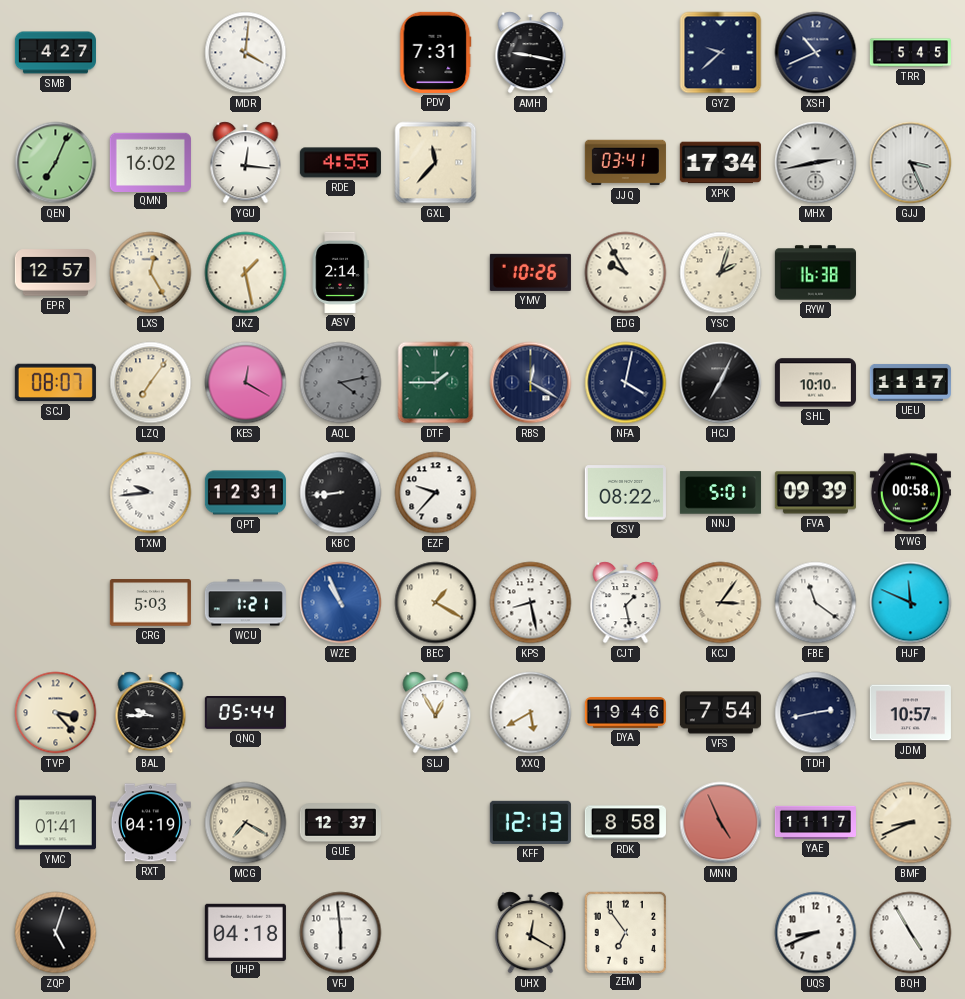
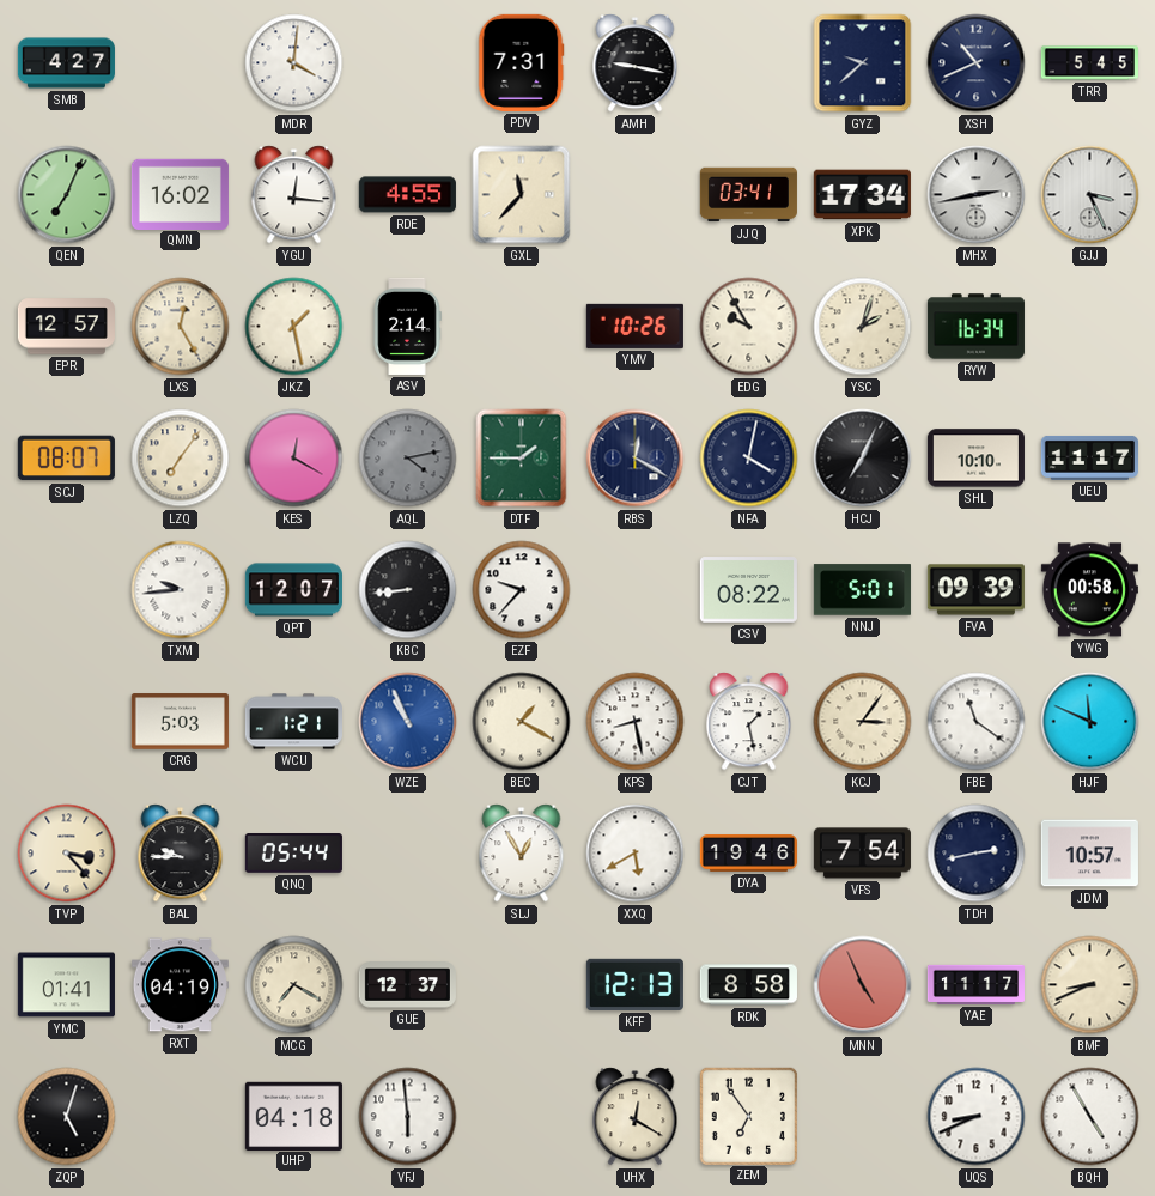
RYW: 16:38 -> 16:34
QPT: 12:31 -> 12:07
